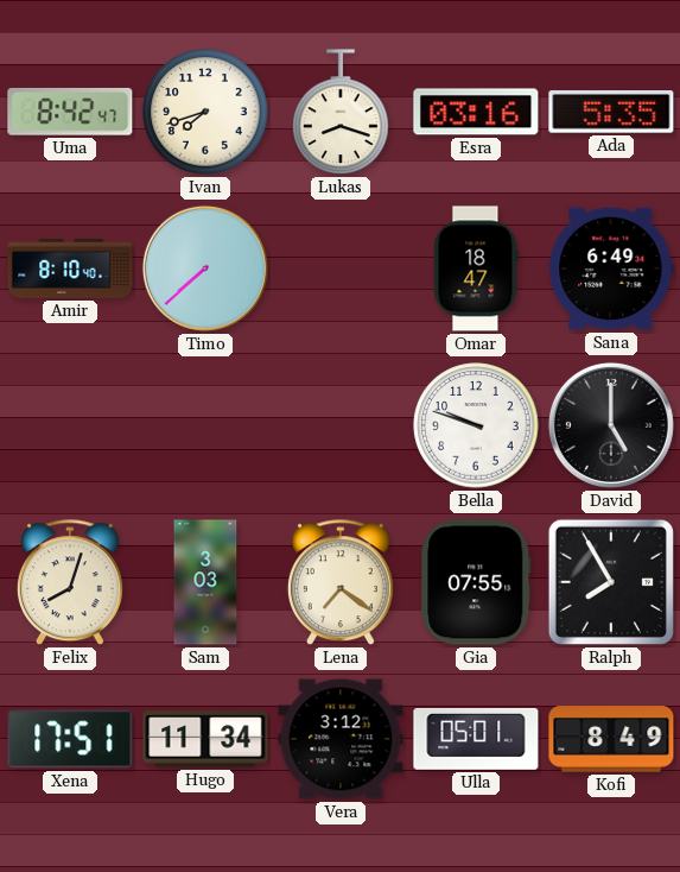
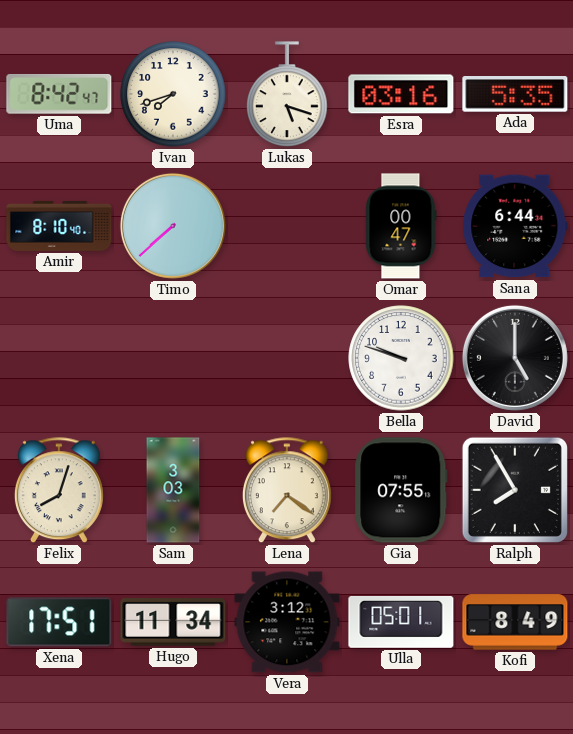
Lukas: 8:18 -> 5:18
Omar: 18:47 -> 00:47
Sana: 6:49 -> 6:44
